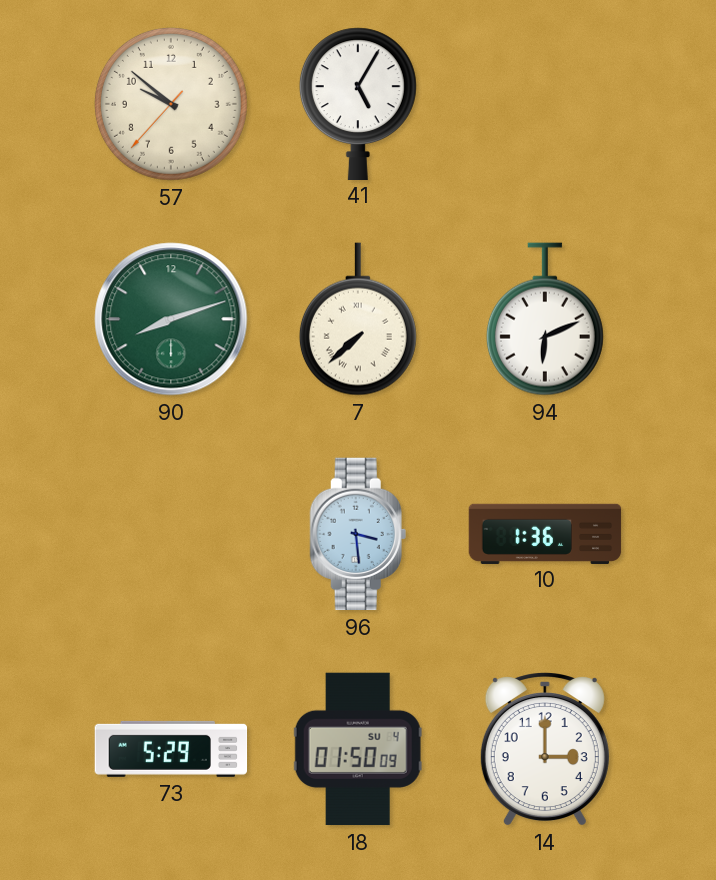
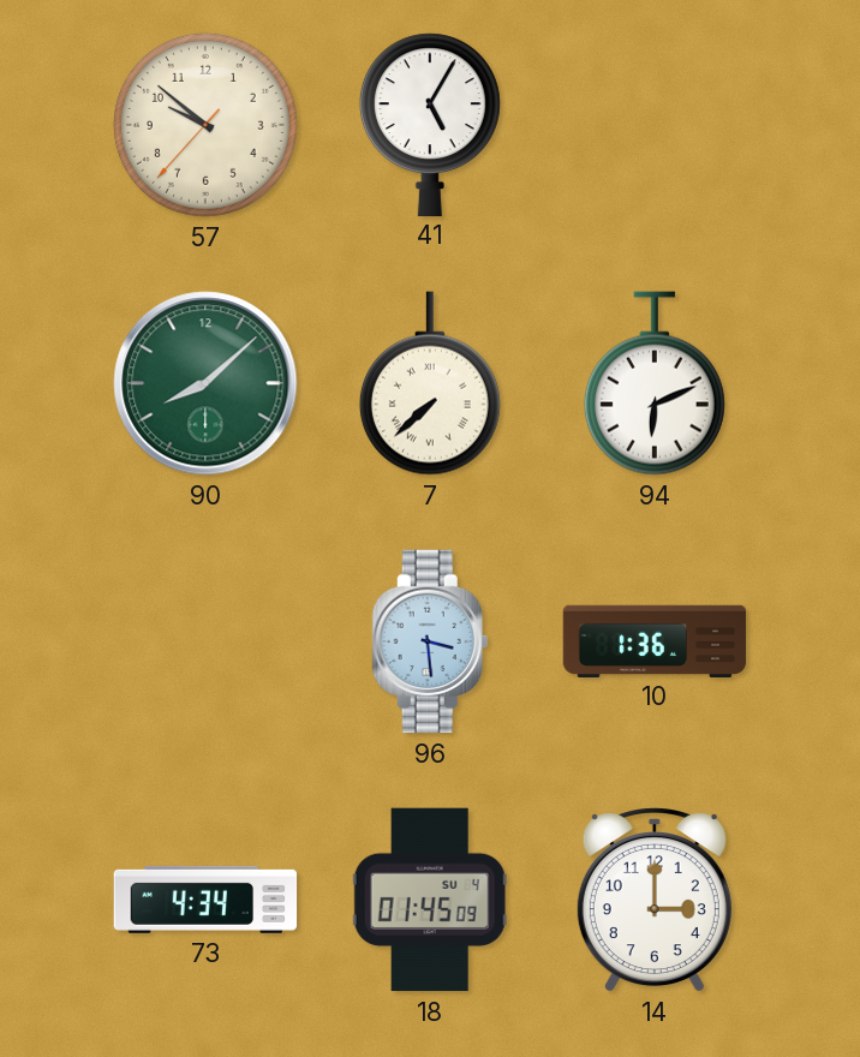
90: 8:12 -> 8:08
73: 5:29 -> 4:34
18: 01:50 -> 01:45
